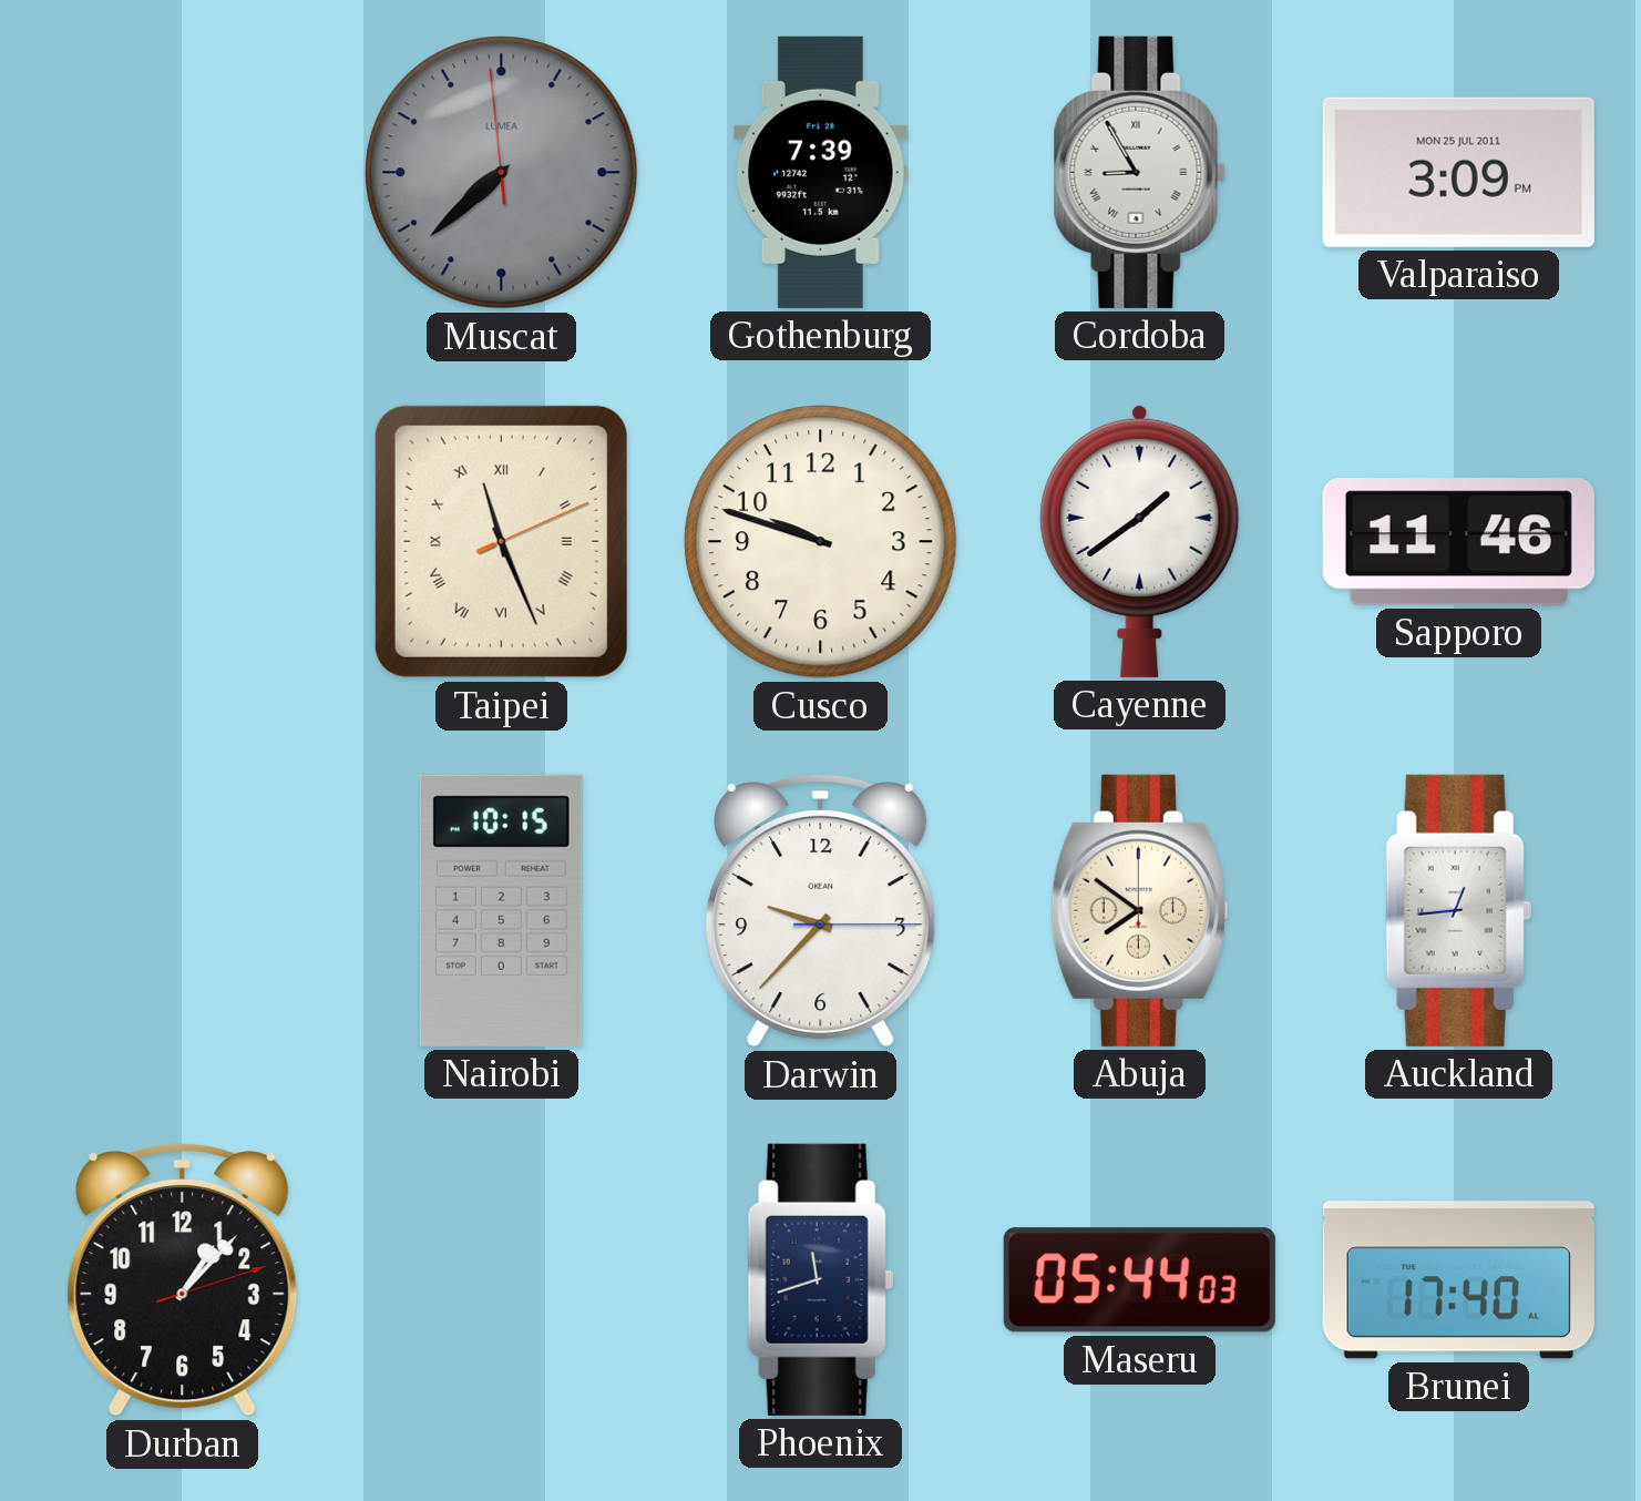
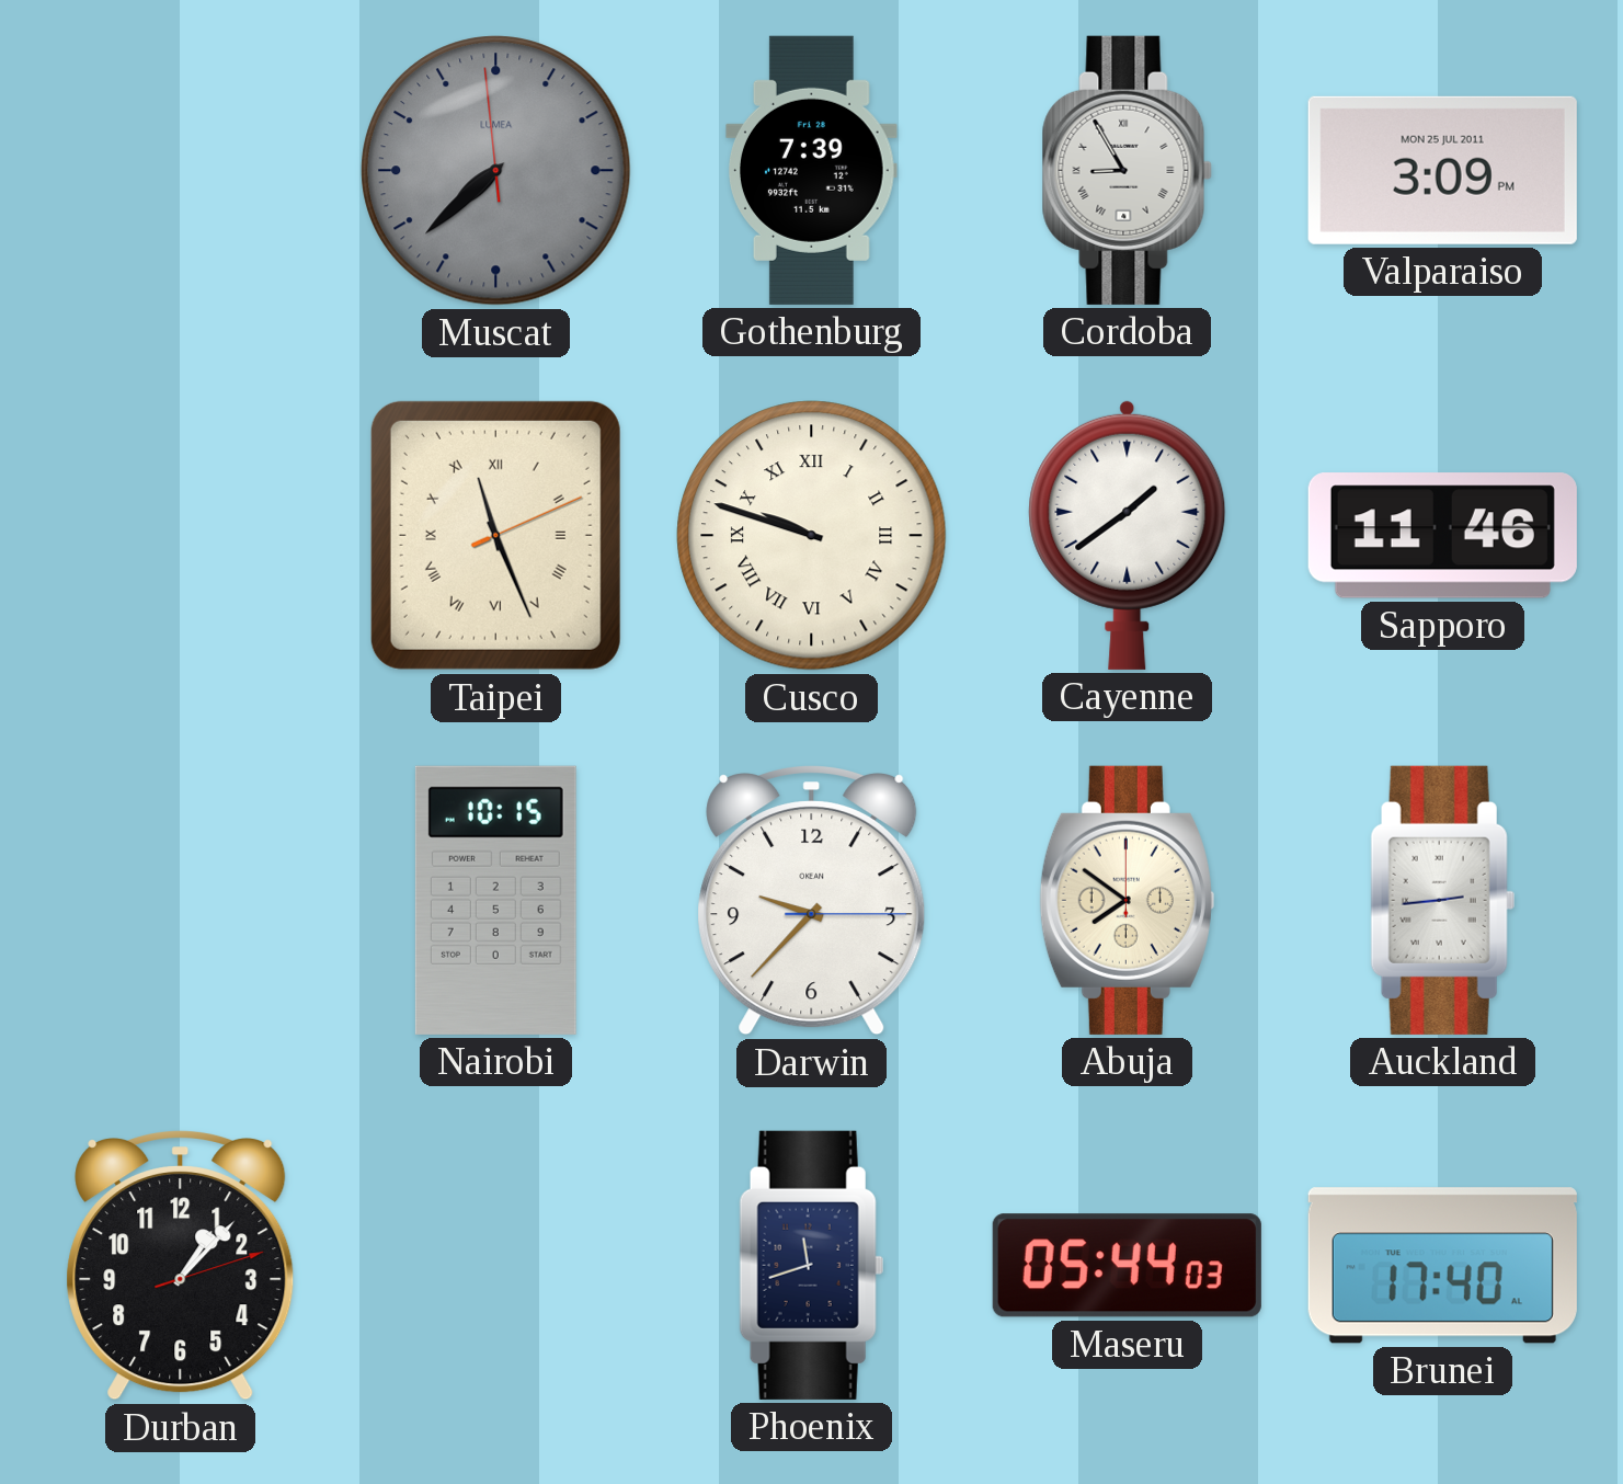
Cusco numerals: Arabic -> Roman
Auckland: 12:44 -> 2:44
